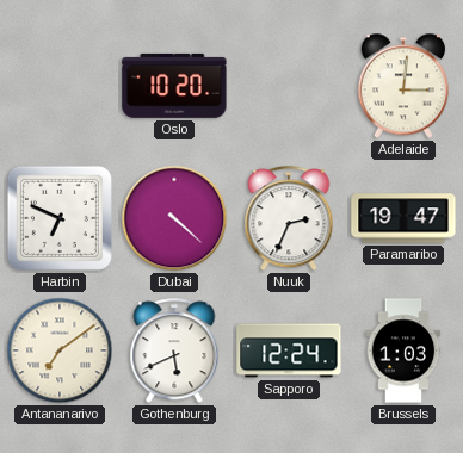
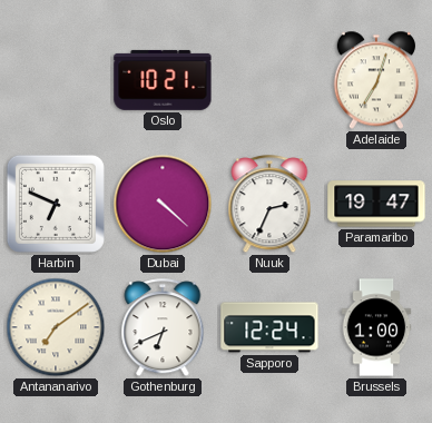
Oslo: 10:20 -> 10:21
Adelaide: 3:01 -> 7:03
Gothenburg: 5:41 -> 6:41
Brussels: 1:03 -> 1:00
